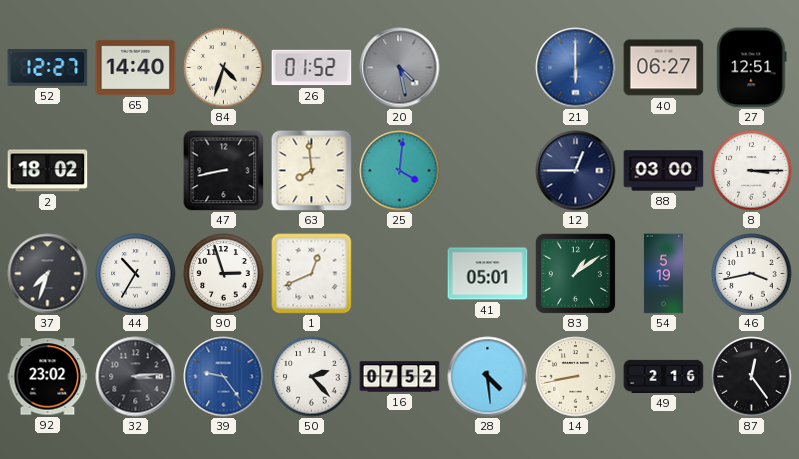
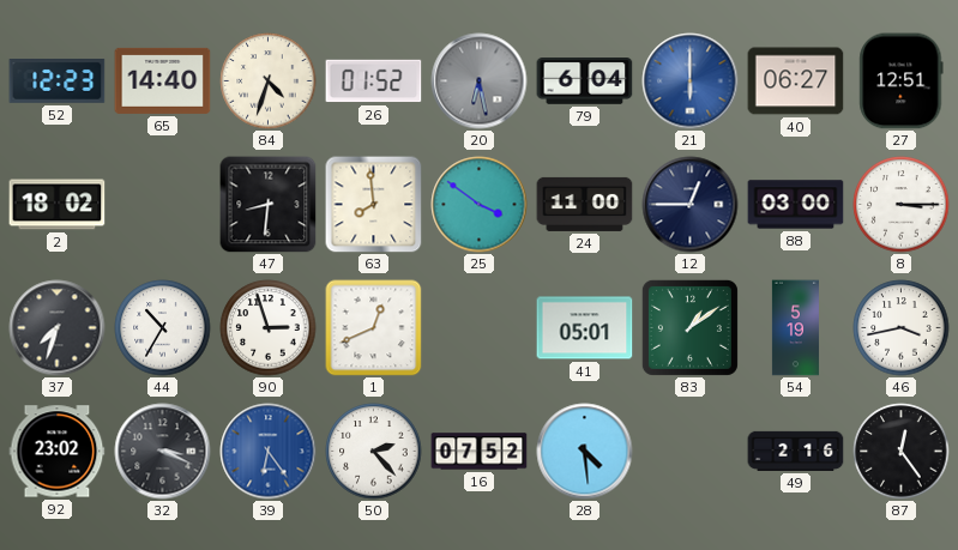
52: 12:27 -> 12:23
20: 4:28 -> 6:28
79: none -> 6:04
47: 8:43 -> 8:31
25: 4:01 -> 3:51
24: none -> 11:00
32: 3:14 -> 3:19
39: 9:24 -> 6:24
14: 8:43 -> none
